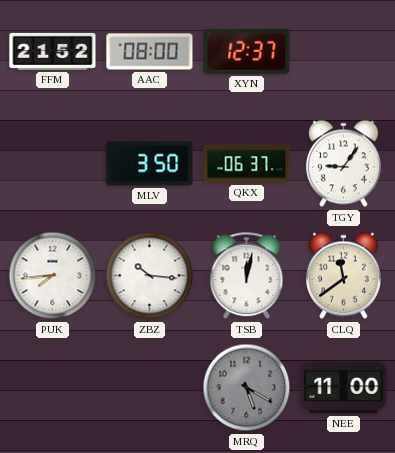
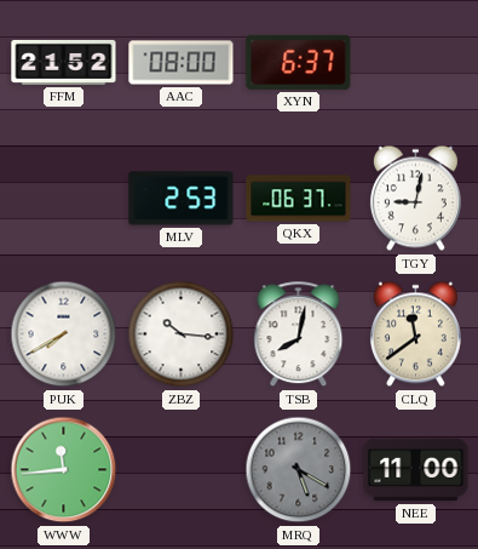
XYN: 12:37 -> 6:37
MLV: 3:50 -> 2:53
TGY: 9:06 -> 9:02
PUK: 7:44 -> 7:40
TSB: 12:02 -> 8:02
WWW: none -> 11:44
